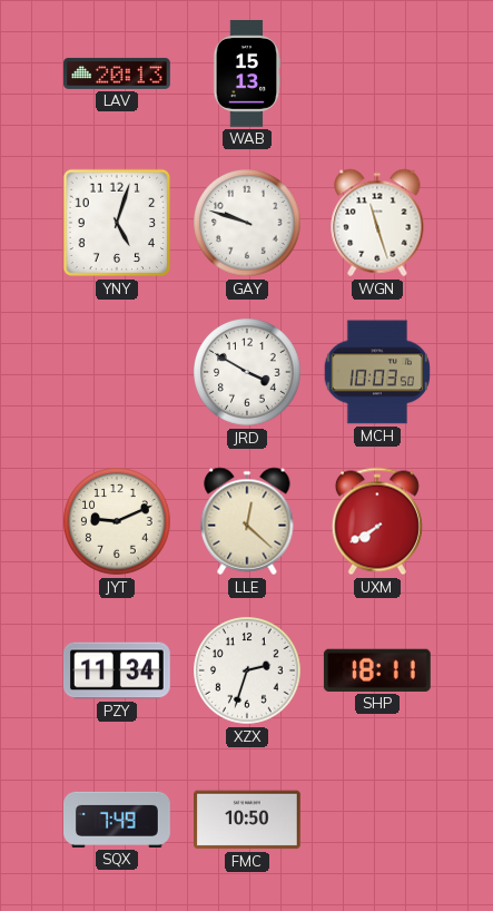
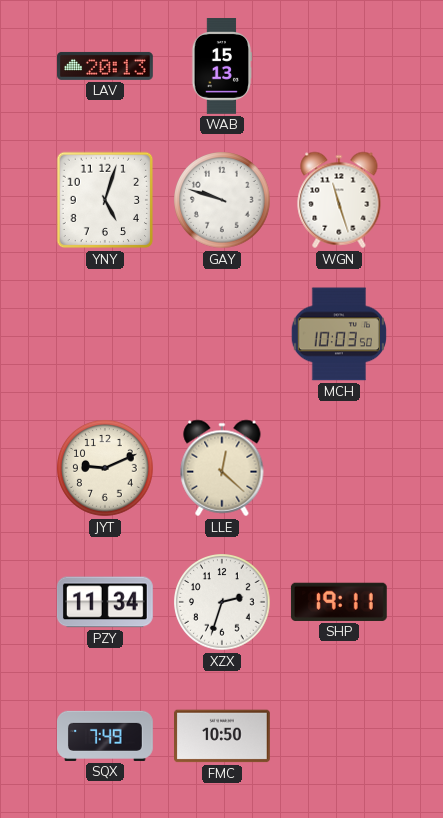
JRD: 3:50 -> none
UXM: 7:40 -> none
SHP: 18:11 -> 19:11
